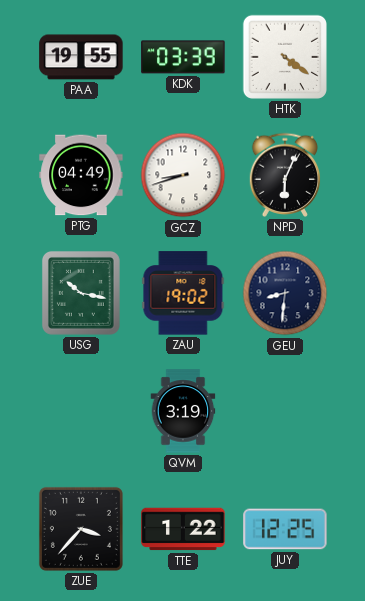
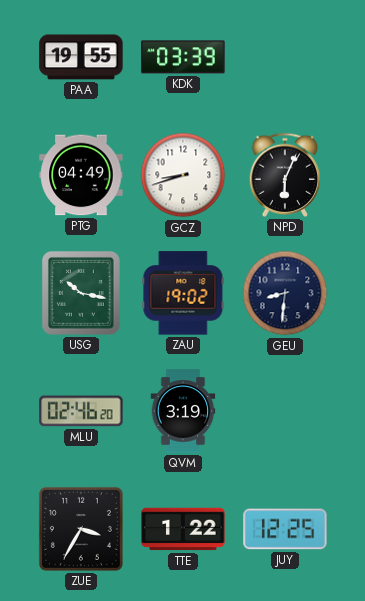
HTK: 4:21 -> none
MLU: none -> 02:46
ZUE: 3:37 -> 3:35
